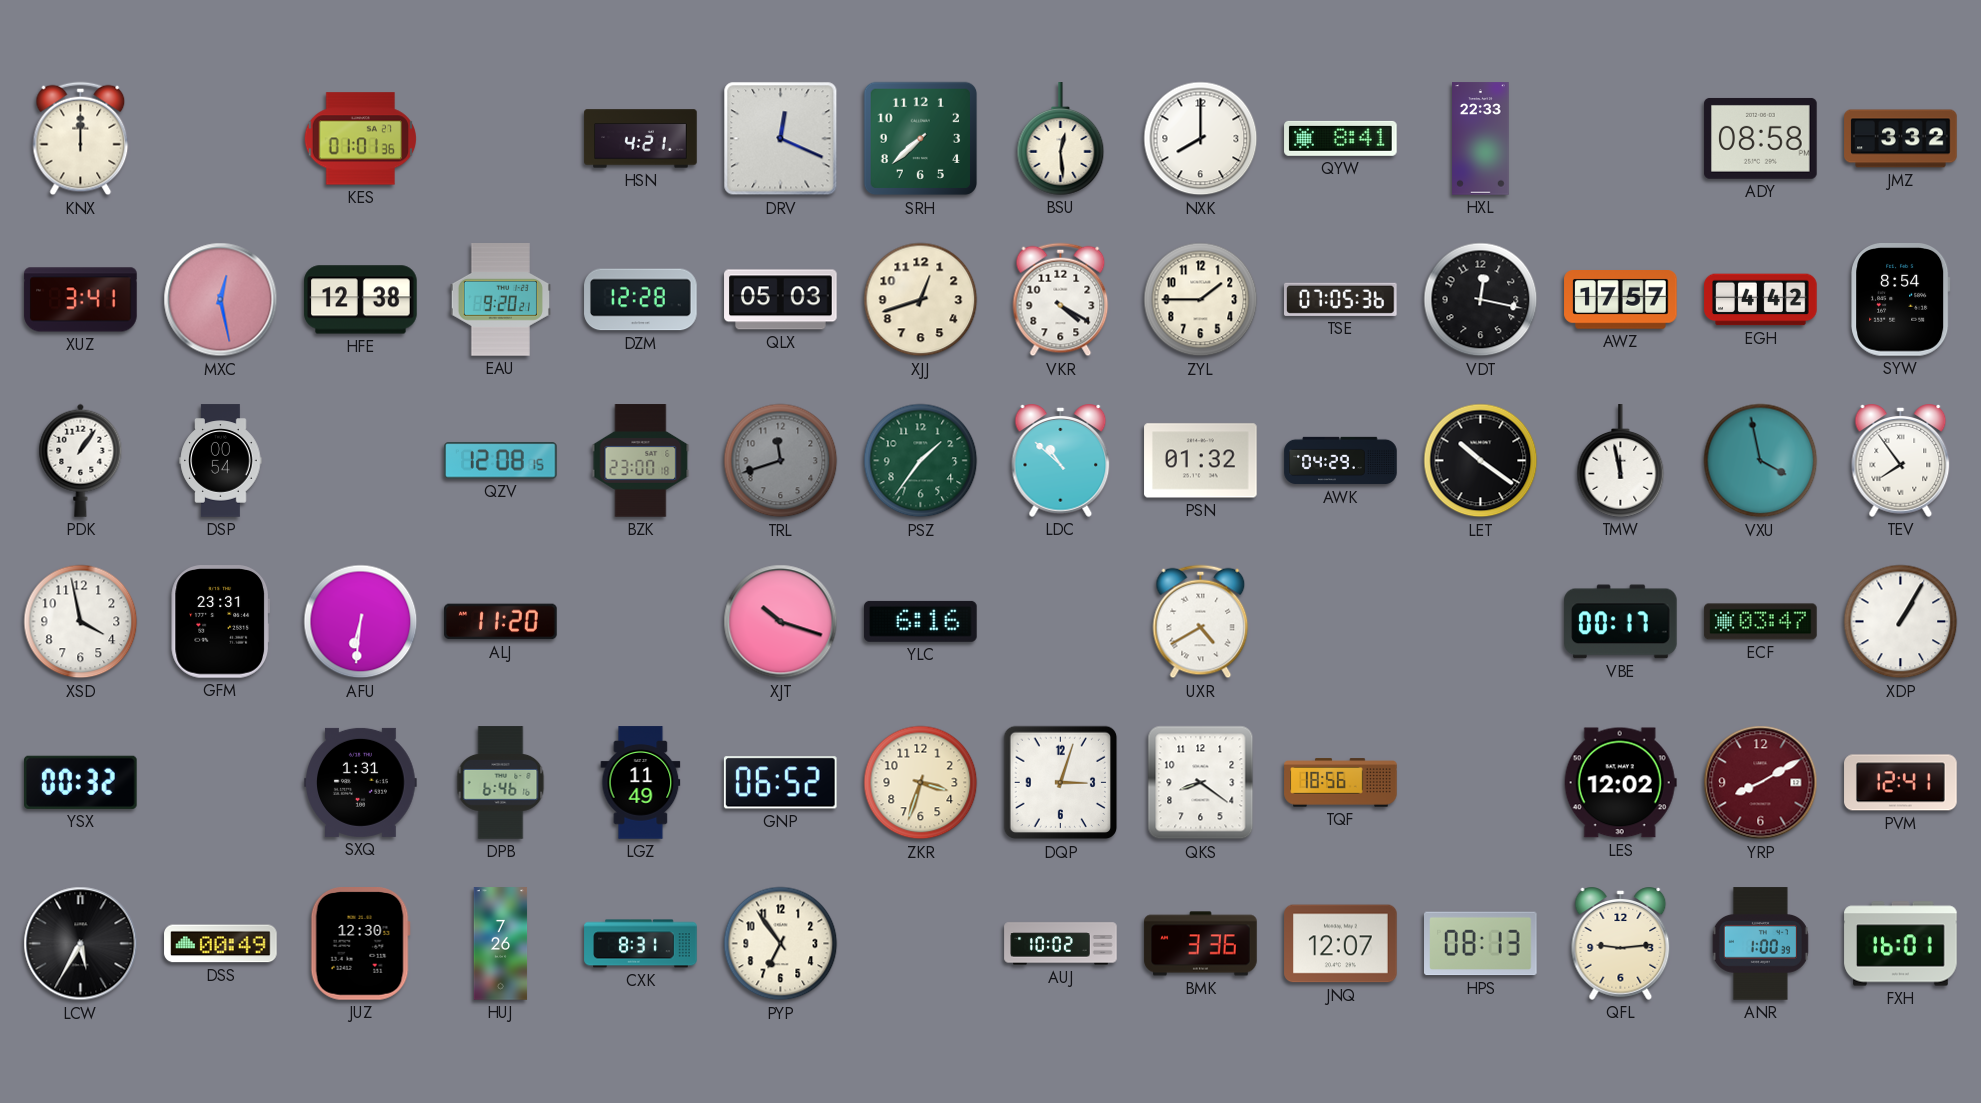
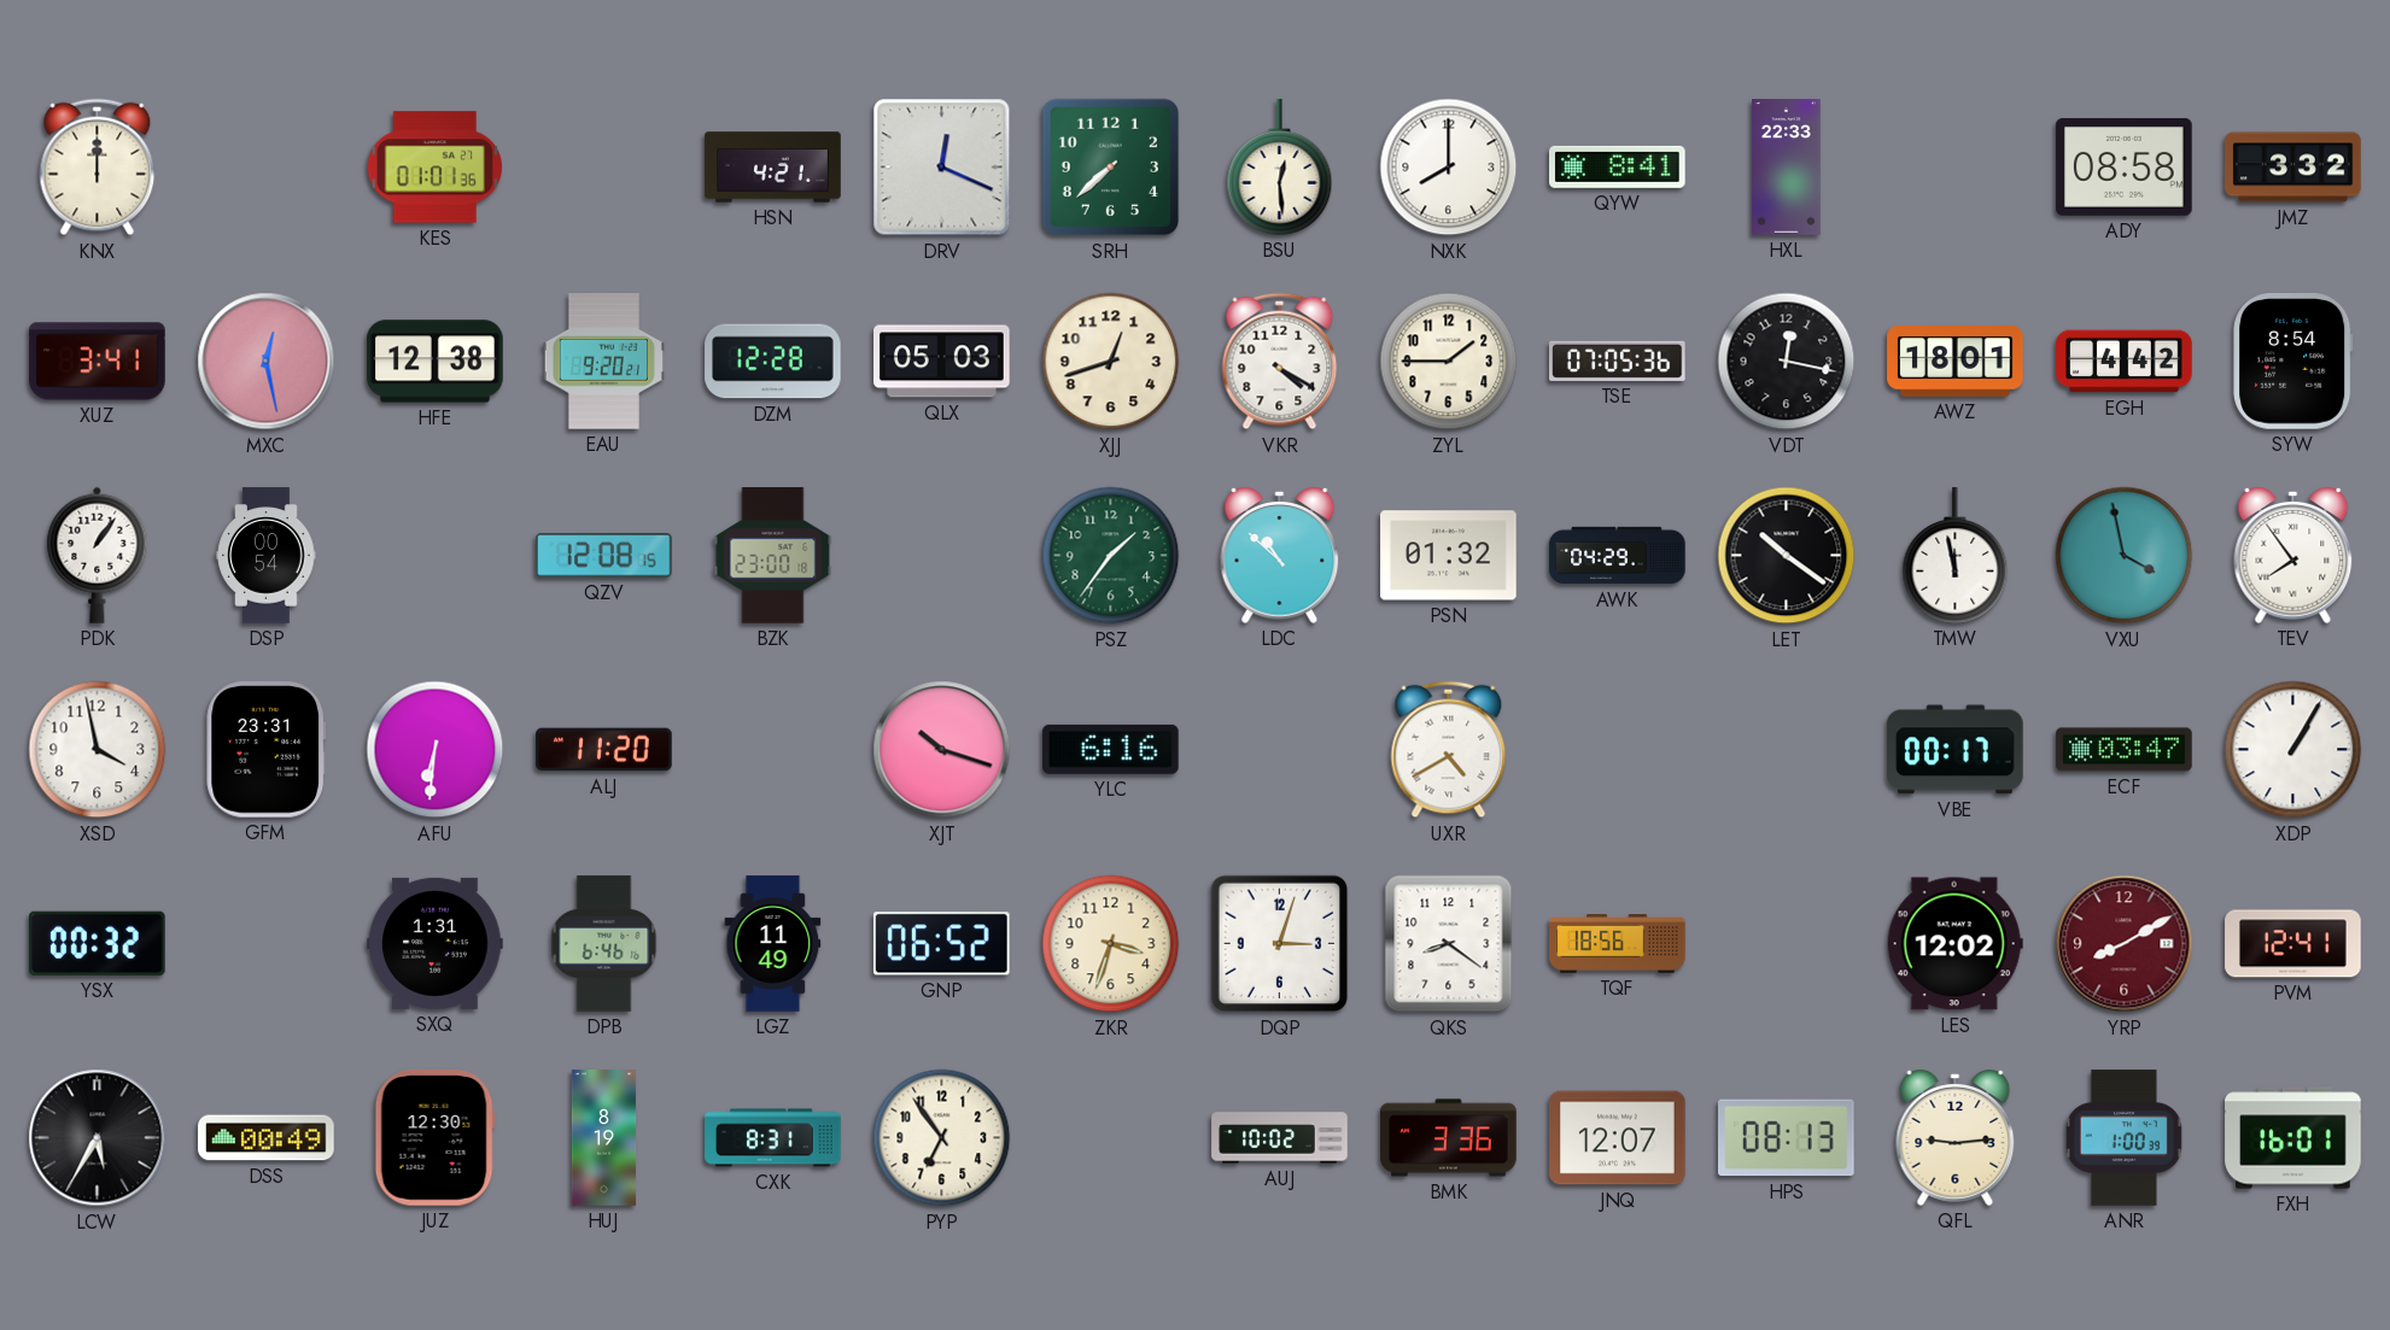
AWZ: 17:57 -> 18:01
TRL: 11:42 -> none
HUJ: 7:26 -> 8:19
